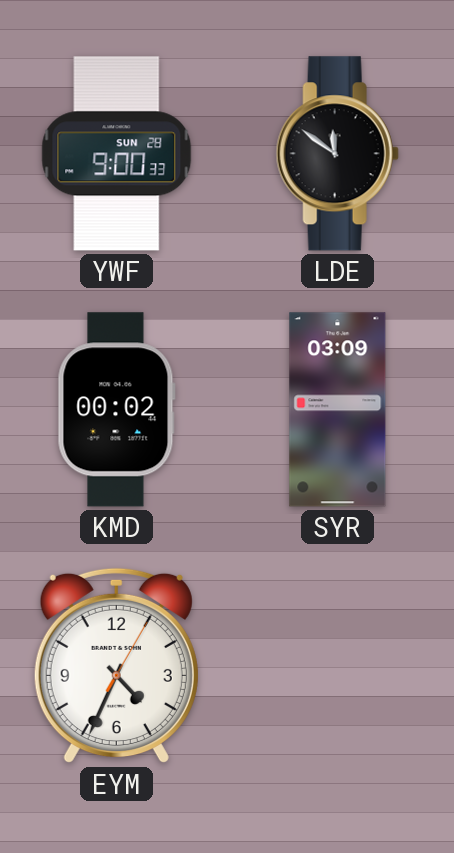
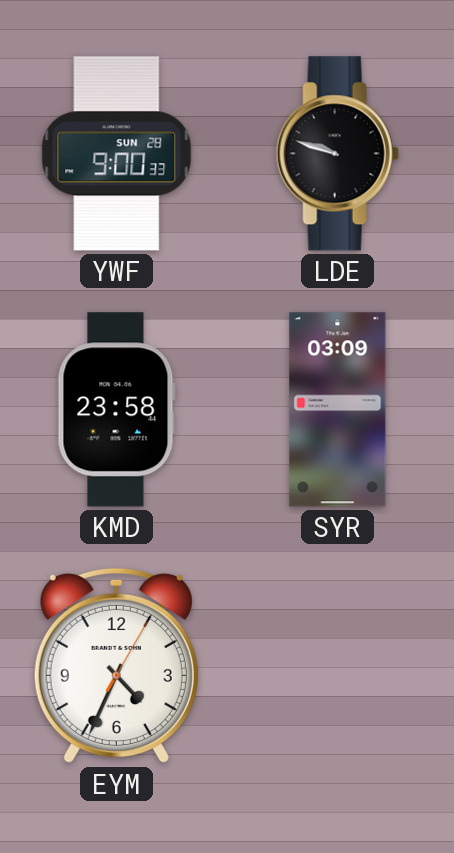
LDE: 11:51 -> 9:48
KMD: 00:02 -> 23:58
